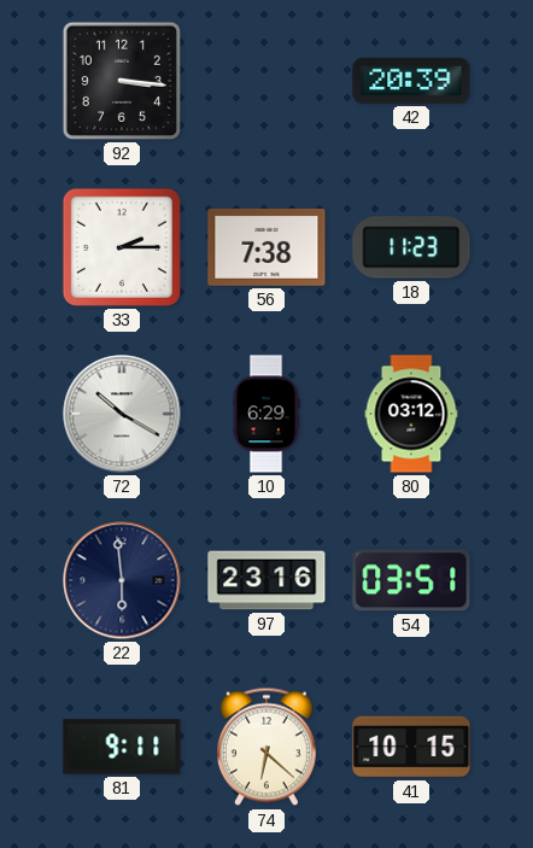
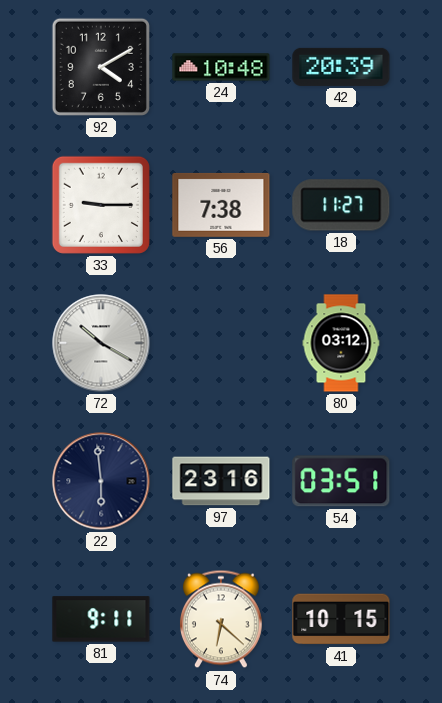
92: 3:16 -> 4:10
24: none -> 10:48
33: 2:15 -> 9:15
18: 11:23 -> 11:27
10: 6:29 -> none
